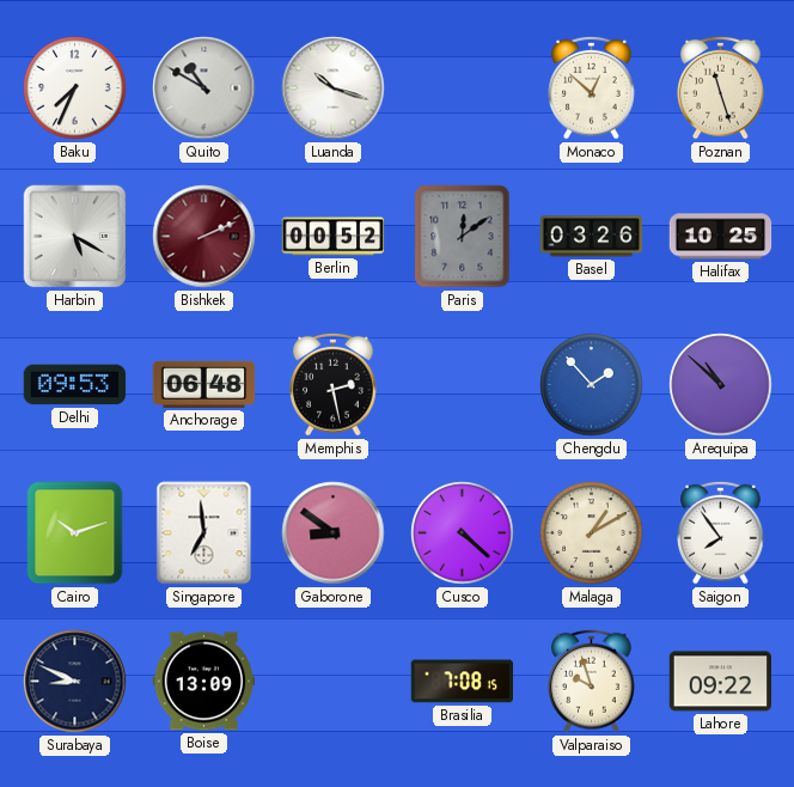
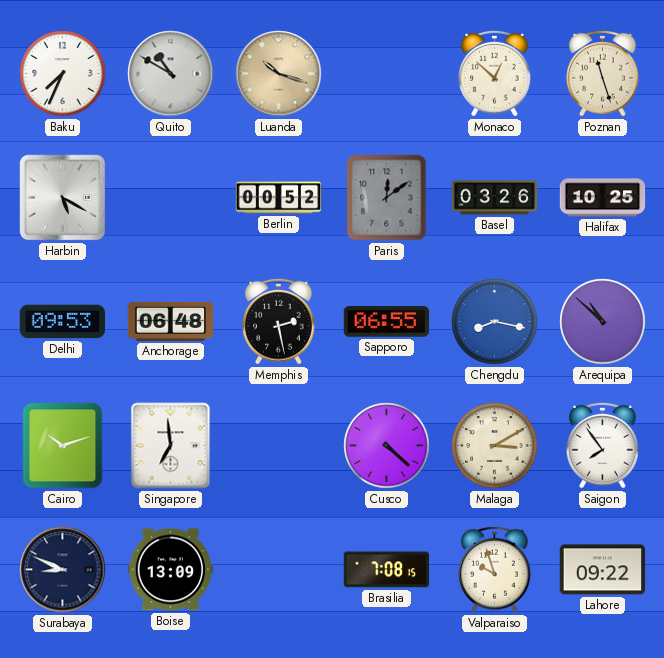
Luanda dial: white -> champagne
Bishkek: 2:11 -> none
Sapporo: none -> 06:55
Chengdu: 1:53 -> 8:17
Gaborone: 8:51 -> none
Malaga: 1:10 -> 3:10
